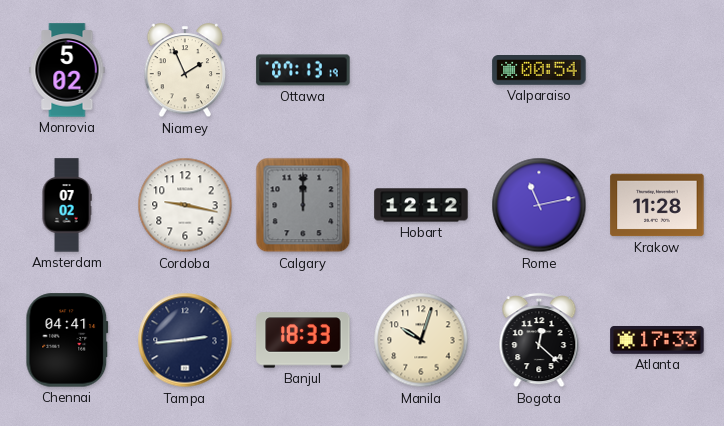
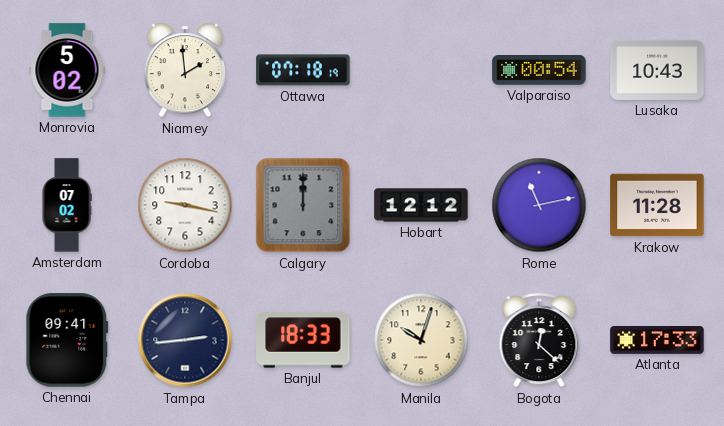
Niamey: 1:56 -> 1:59
Ottawa: 07:13 -> 07:18
Lusaka: none -> 10:43
Chennai: 04:41 -> 09:41
